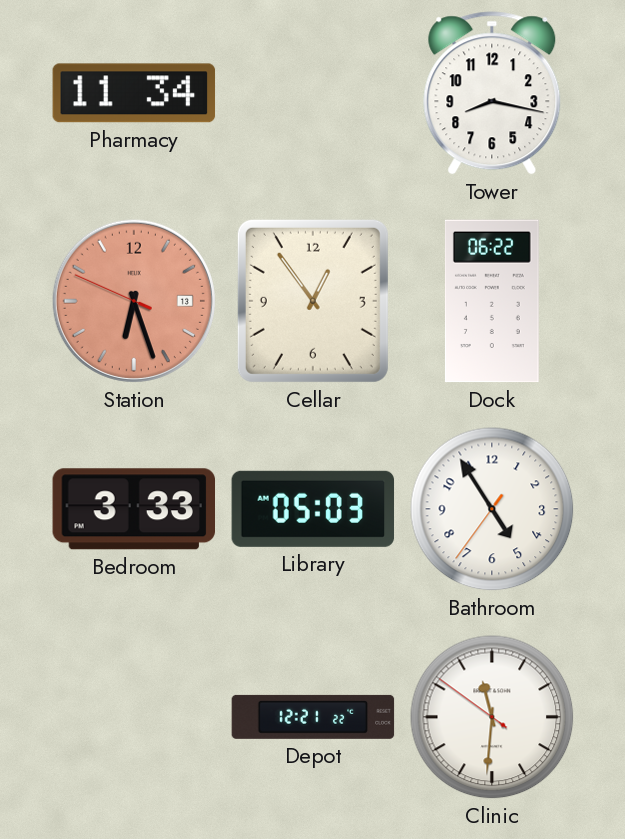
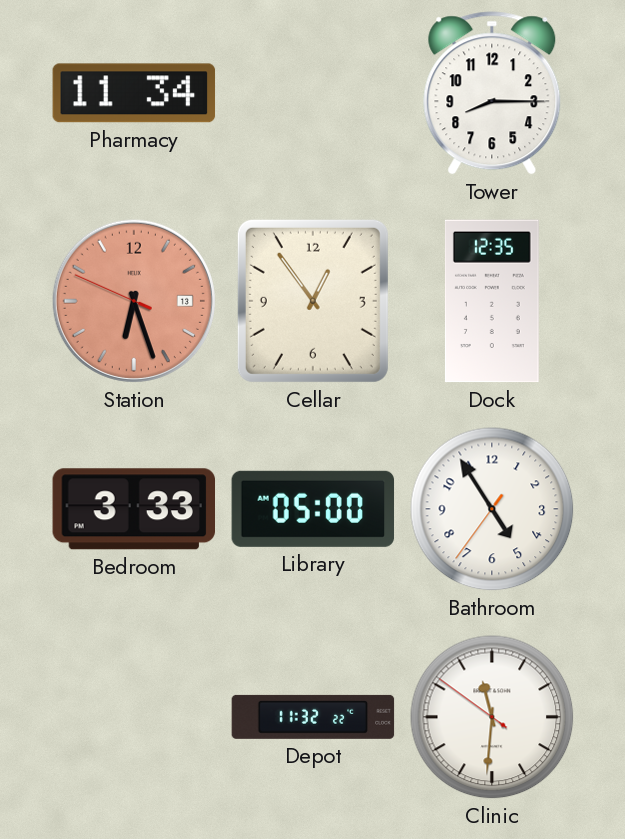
Tower: 8:17 -> 8:15
Dock: 06:22 -> 12:35
Library: 05:03 -> 05:00
Depot: 12:21 -> 11:32
